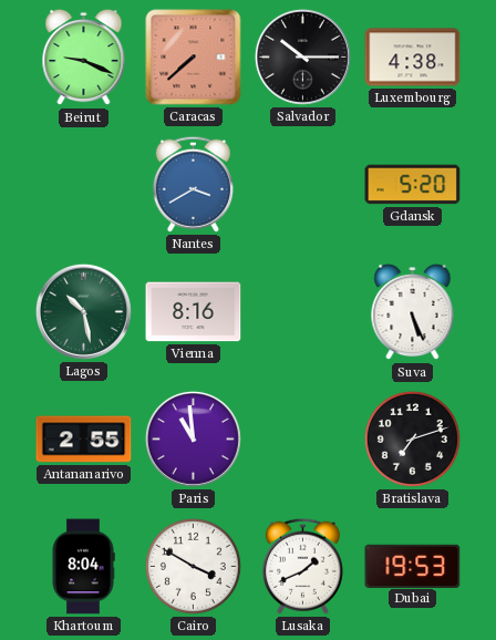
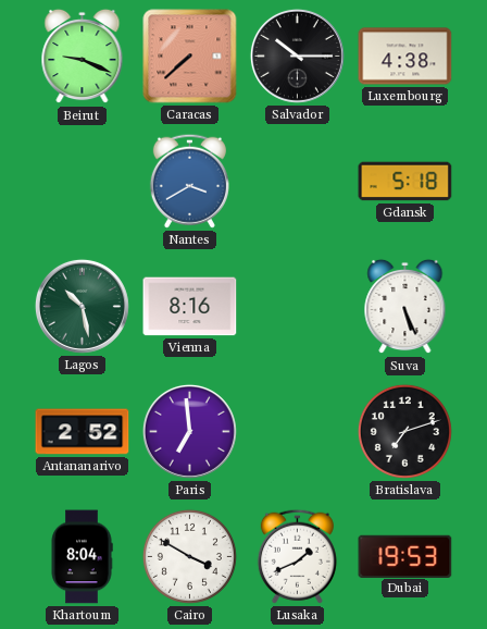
Gdansk: 5:20 -> 5:18
Antananarivo: 2:55 -> 2:52
Paris: 10:59 -> 6:59
